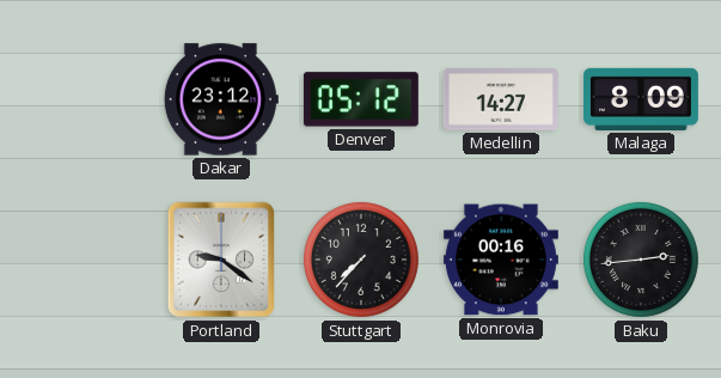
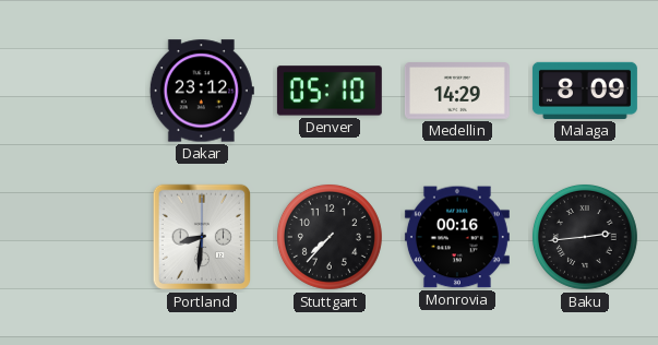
Denver: 05:12 -> 05:10
Medellin: 14:27 -> 14:29
Portland: 9:21 -> 8:31
